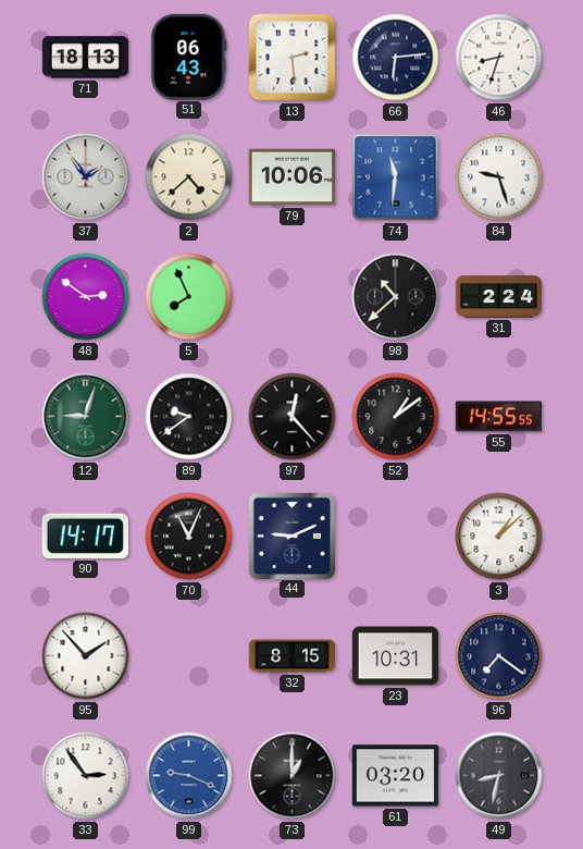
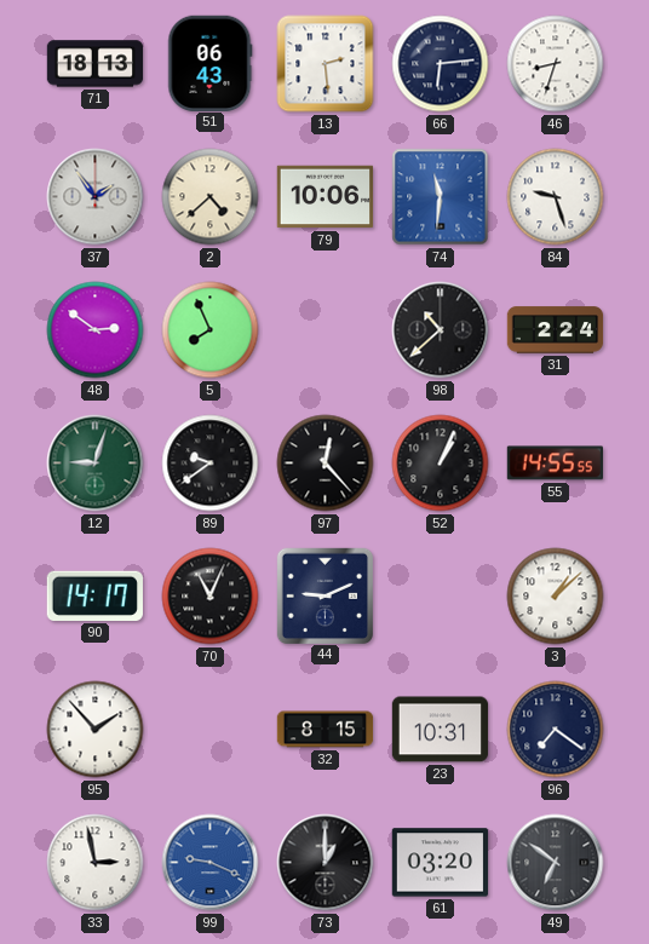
52: 1:09 -> 1:04
33: 2:54 -> 2:58
49: 8:32 -> 6:51
